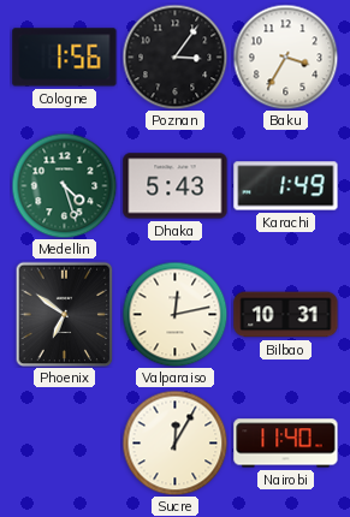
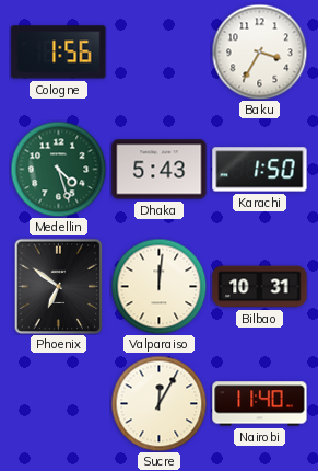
Poznan: 3:06 -> none
Karachi: 1:49 -> 1:50
Valparaiso: 12:13 -> 12:01
